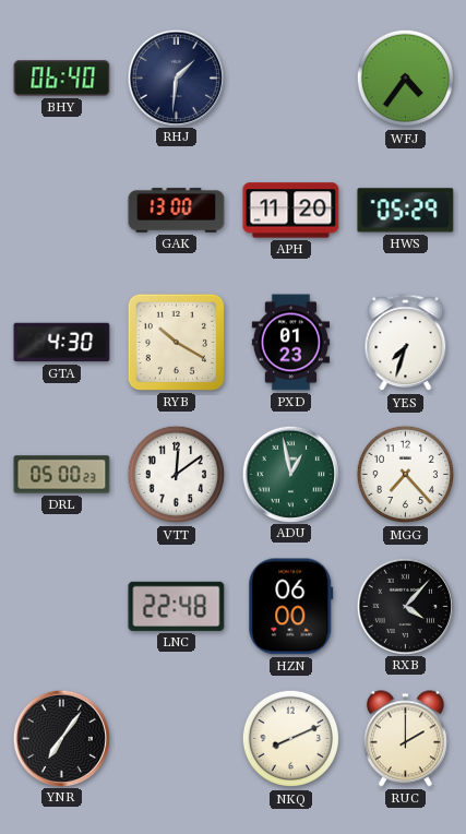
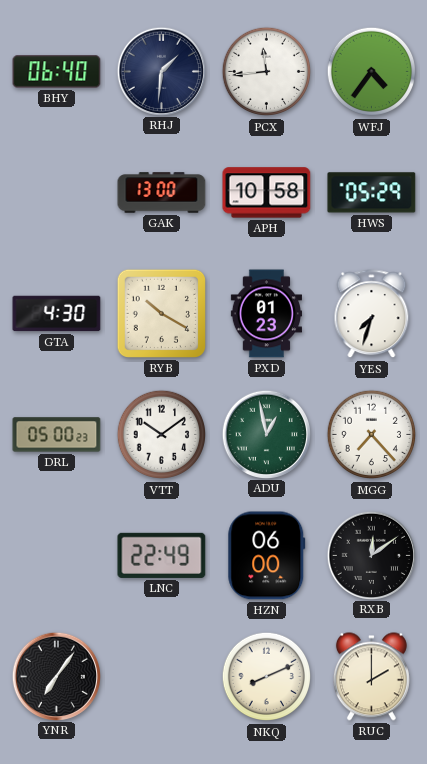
PCX: none -> 11:44
APH: 11:20 -> 10:58
VTT: 12:09 -> 10:09
LNC: 22:48 -> 22:49
RXB: 4:07 -> 12:09
